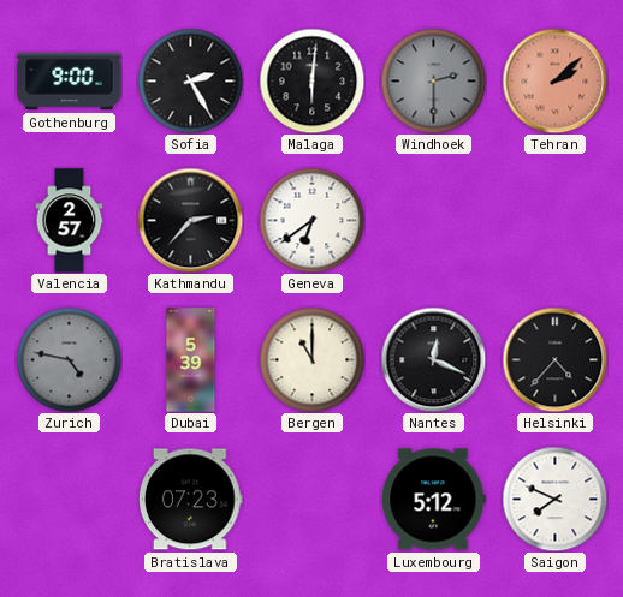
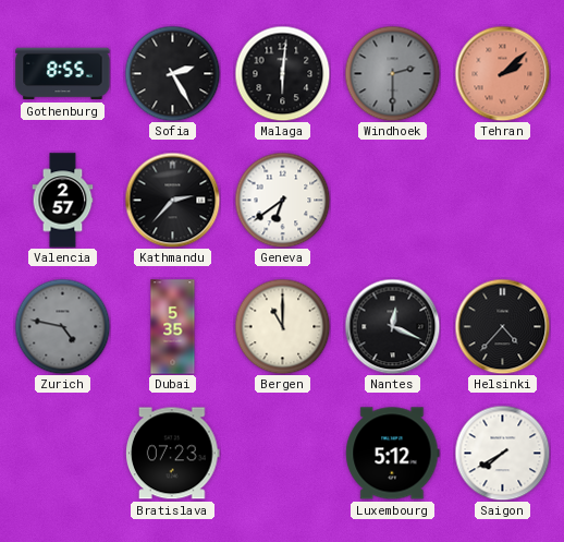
Gothenburg: 9:00 -> 8:55
Dubai: 5:39 -> 5:35
Saigon: 7:49 -> 7:40
